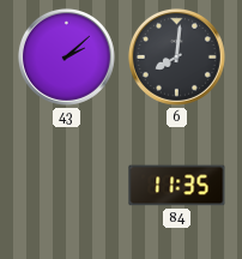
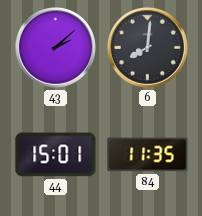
44: none -> 15:01
